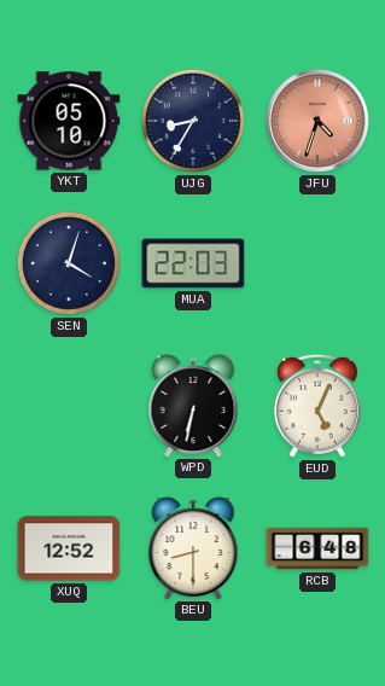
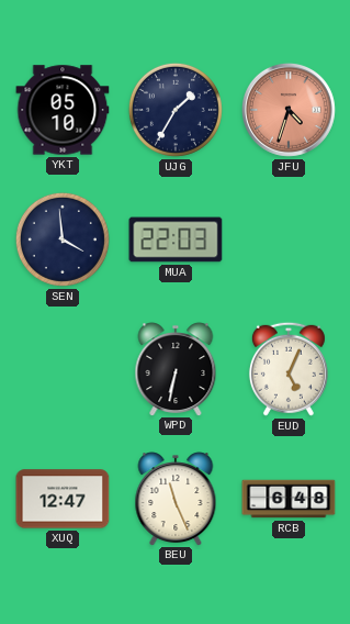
UJG: 8:35 -> 1:35
SEN: 4:03 -> 3:59
XUQ: 12:52 -> 12:47
BEU: 8:30 -> 11:26
